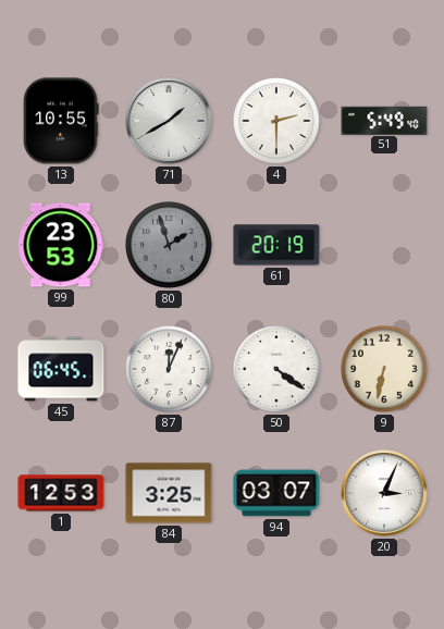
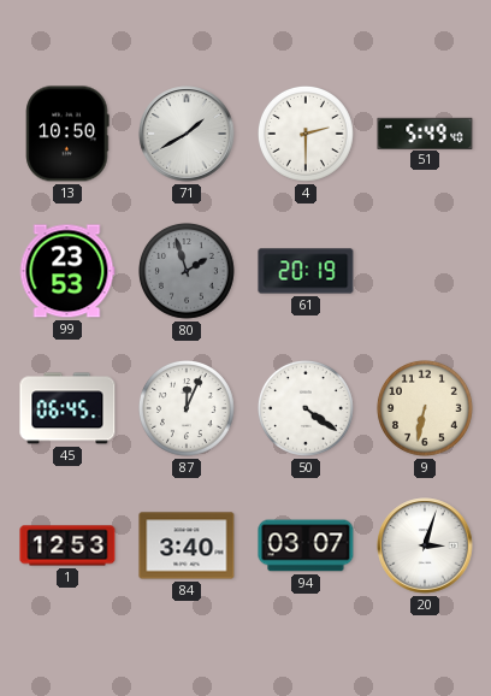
13: 10:55 -> 10:50
84: 3:25 -> 3:40
20: 3:04 -> 3:03
